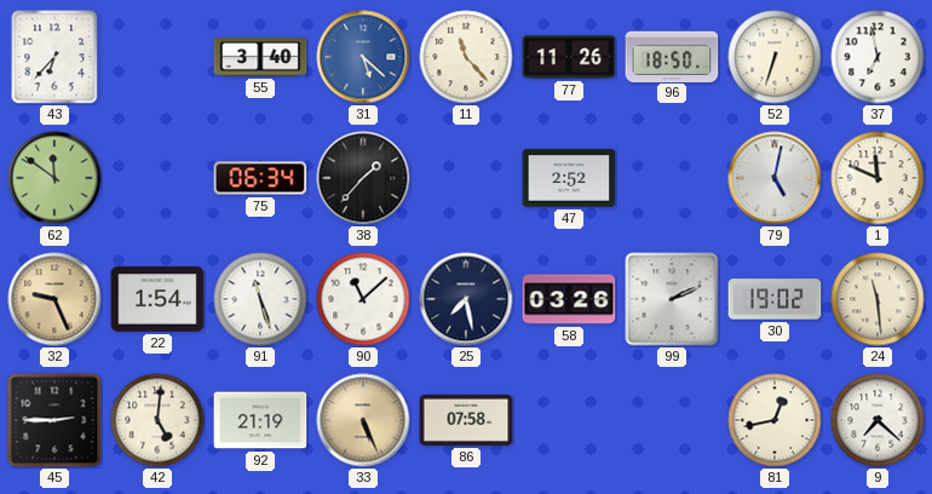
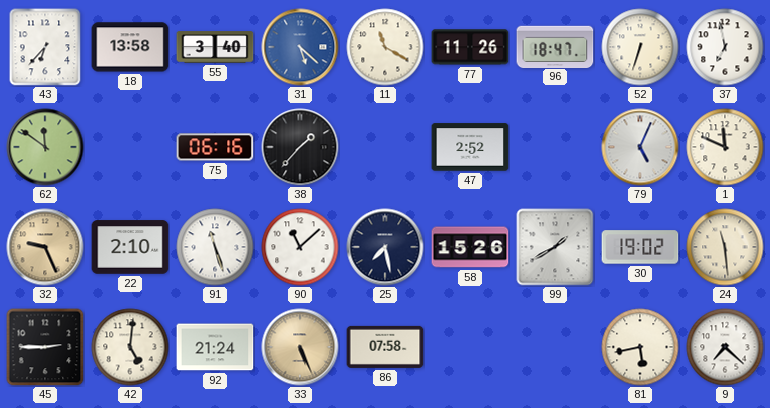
18: none -> 13:58
11: 11:23 -> 11:20
96: 18:50 -> 18:47
75: 06:34 -> 06:16
79: 5:02 -> 5:04
22: 1:54 -> 2:10
58: 03:26 -> 15:26
99: 2:11 -> 1:40
92: 21:19 -> 21:24
81: 12:43 -> 5:43
